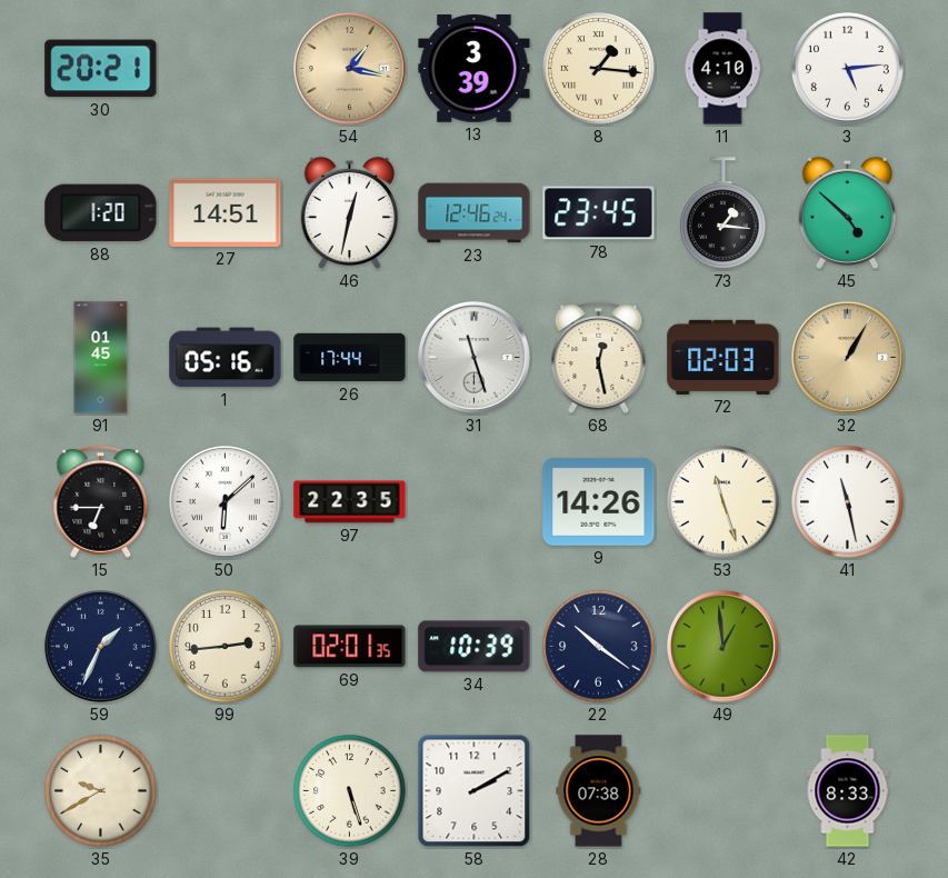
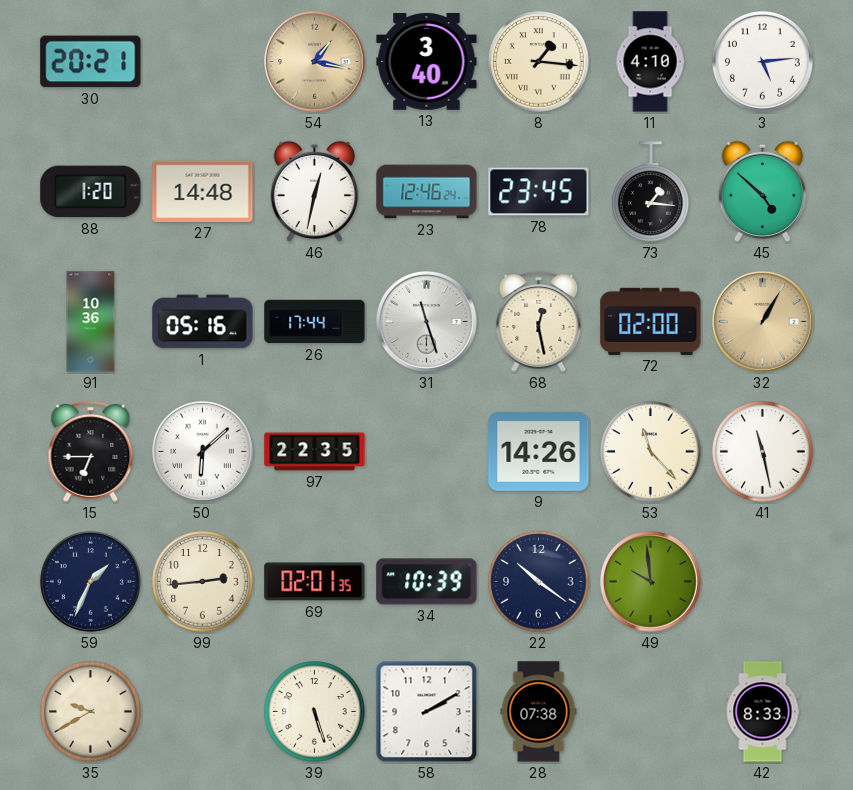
13: 3:39 -> 3:40
27: 14:51 -> 14:48
91: 01:45 -> 10:36
72: 02:03 -> 02:00
53: 11:27 -> 11:23
49: 12:59 -> 9:59
